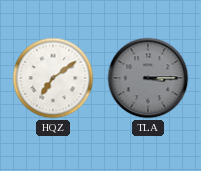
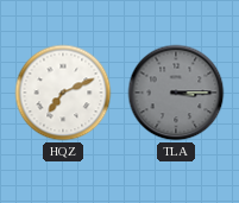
HQZ: 7:09 -> 7:11
